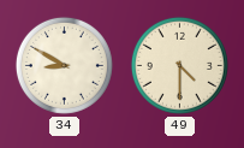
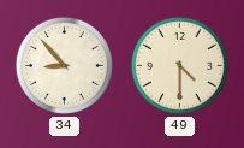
34: 8:50 -> 8:53
